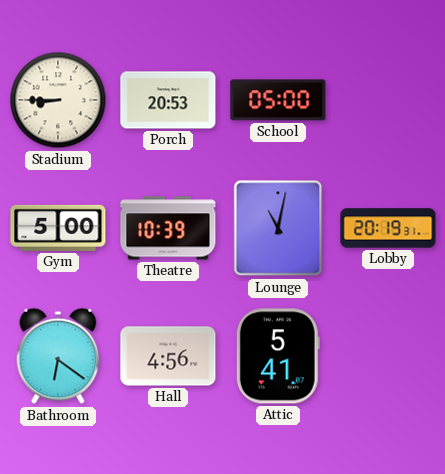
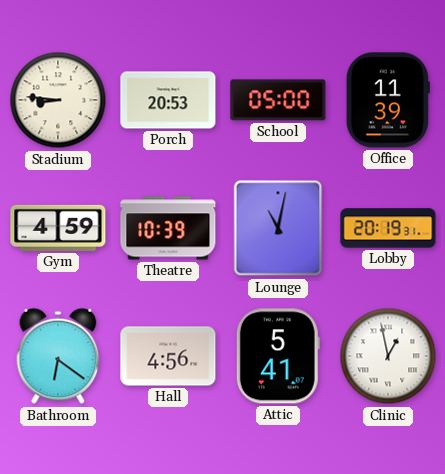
Stadium: 8:45 -> 8:46
Office: none -> 11:39
Gym: 5:00 -> 4:59
Clinic: none -> 12:58
